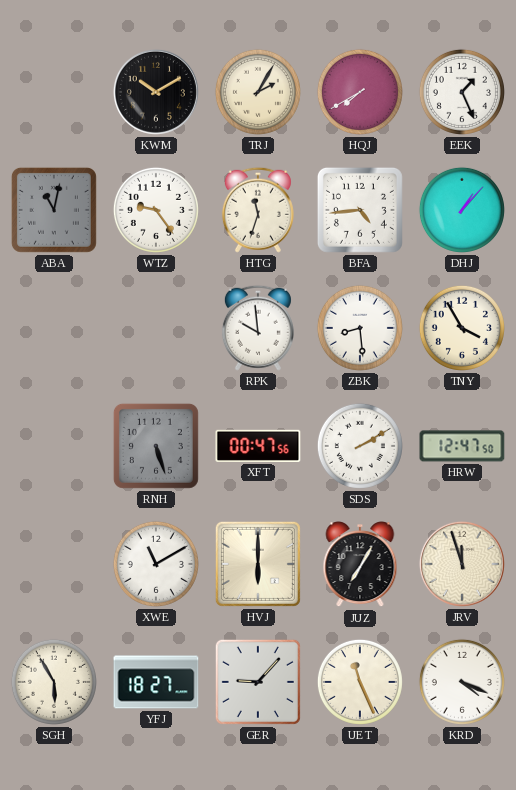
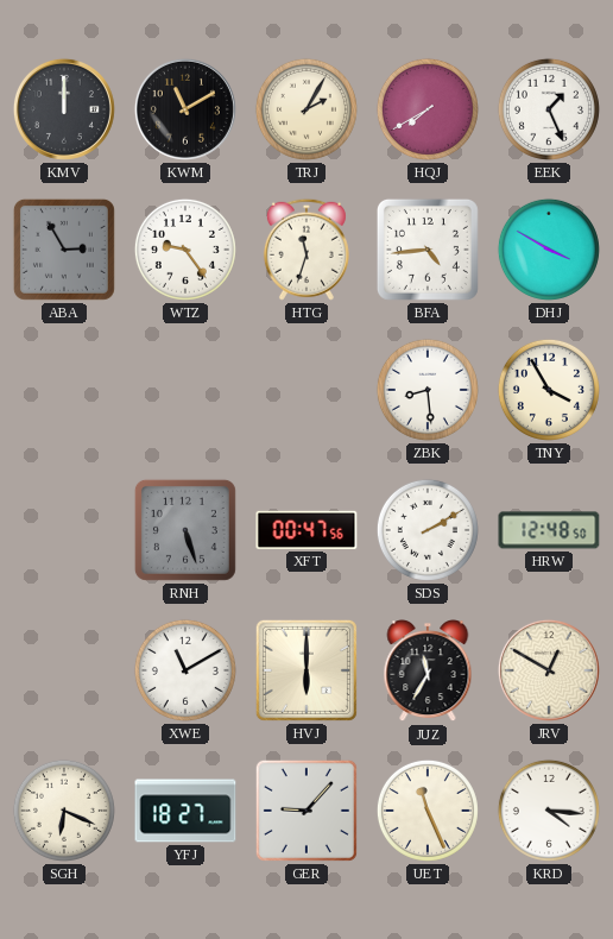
KMV: none -> 12:00
KWM: 10:10 -> 11:10
ABA: 11:02 -> 2:55
DHJ: 1:07 -> 3:50
RPK: 9:59 -> none
HRW: 12:47 -> 12:48
JUZ: 7:05 -> 11:35
JRV: 11:57 -> 12:50
SGH: 5:55 -> 6:19
KRD: 4:19 -> 4:16
